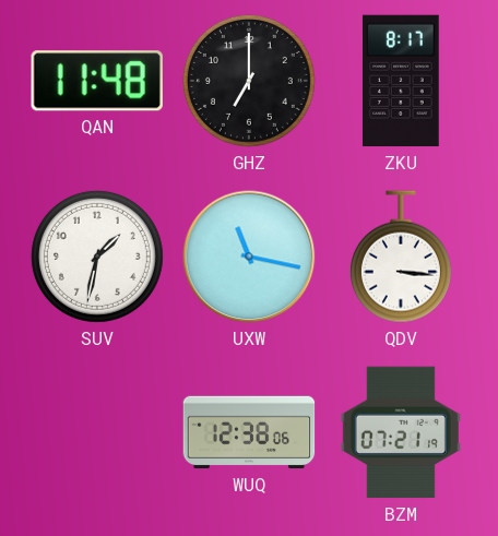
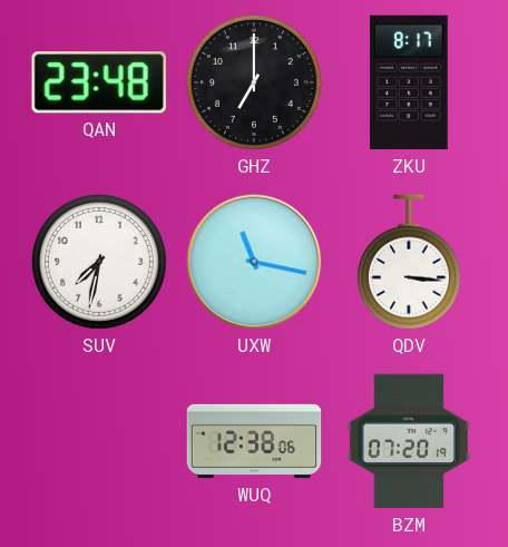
QAN: 11:48 -> 23:48
SUV: 1:32 -> 7:32
BZM: 07:21 -> 07:20
